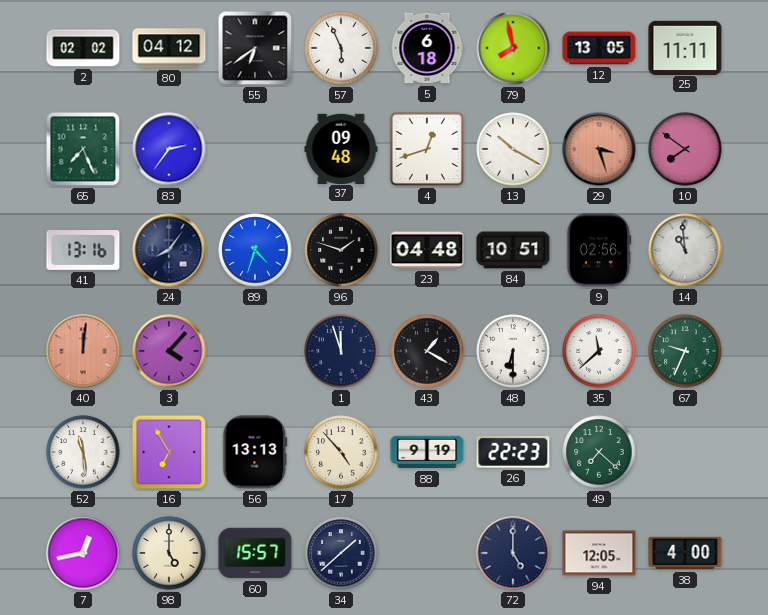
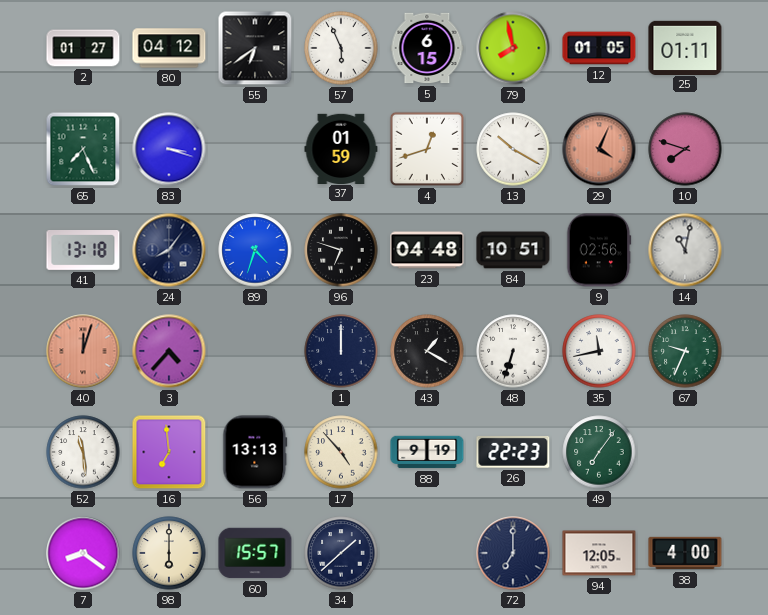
2: 02:02 -> 01:27
5: 6:18 -> 6:15
12: 13:05 -> 01:05
25: 11:11 -> 01:11
83: 2:36 -> 3:18
37: 09:48 -> 01:59
29: 3:27 -> 4:04
10: 7:51 -> 7:48
41: 13:16 -> 13:18
96: 1:48 -> 6:48
14: 10:59 -> 11:02
40: 12:01 -> 12:03
3: 4:07 -> 4:37
1: 11:57 -> 12:00
48: 6:30 -> 6:33
35: 11:38 -> 11:43
16: 6:55 -> 6:59
49: 7:22 -> 7:06
7: 12:43 -> 8:21
98: 5:00 -> 6:00
72: 5:00 -> 7:00
